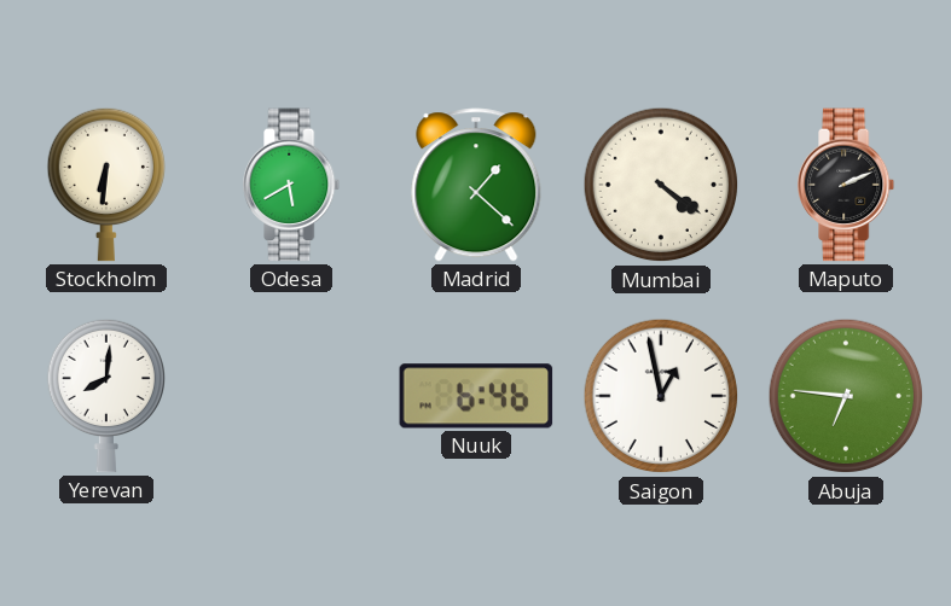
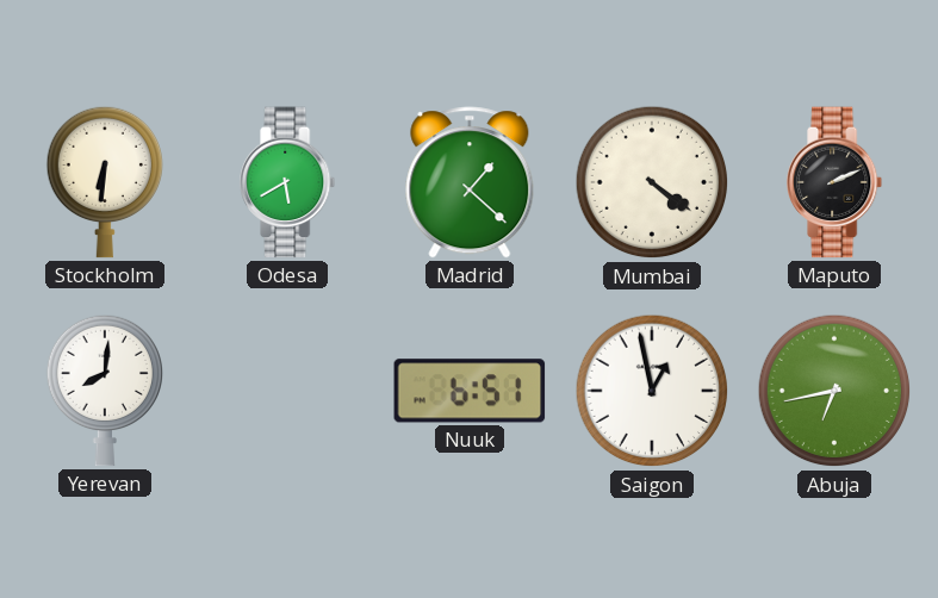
Nuuk: 6:46 -> 6:51
Abuja: 6:46 -> 6:43
